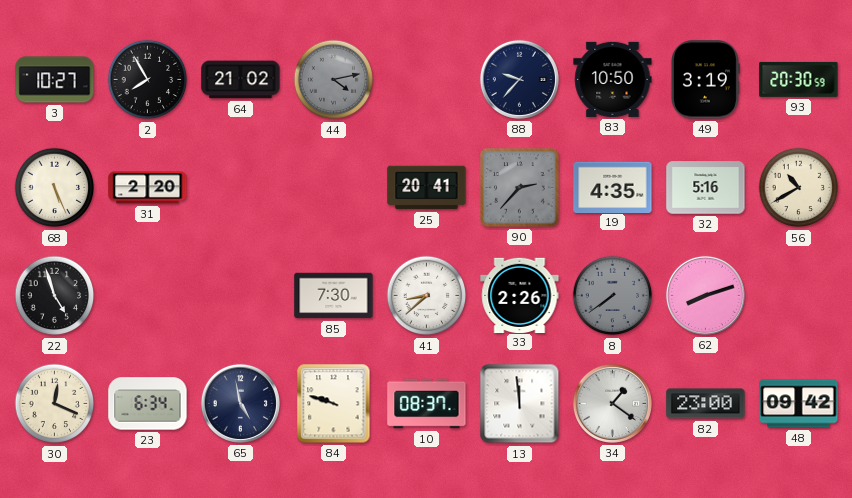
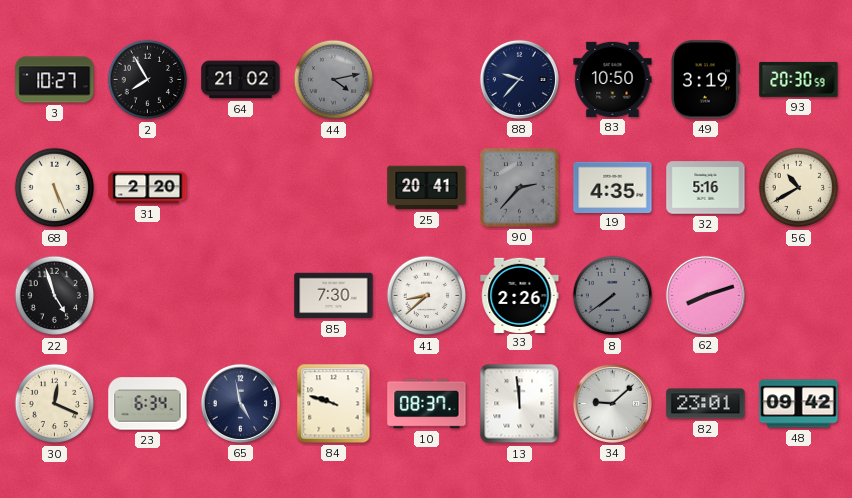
34: 1:21 -> 9:08
82: 23:00 -> 23:01
